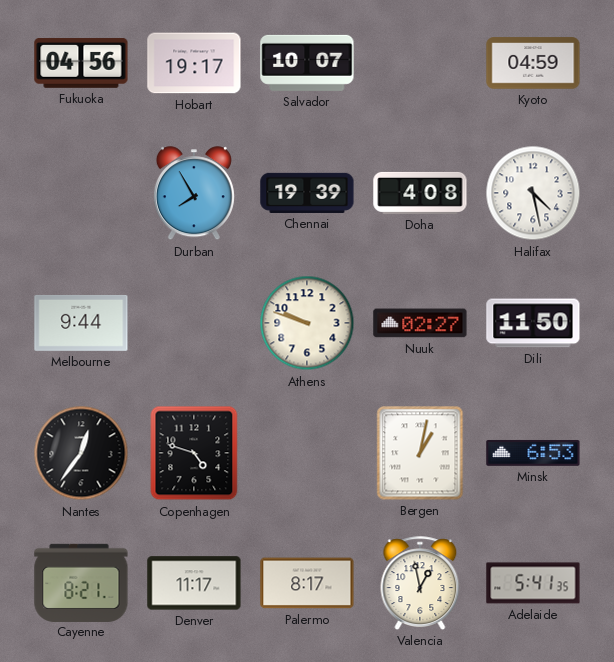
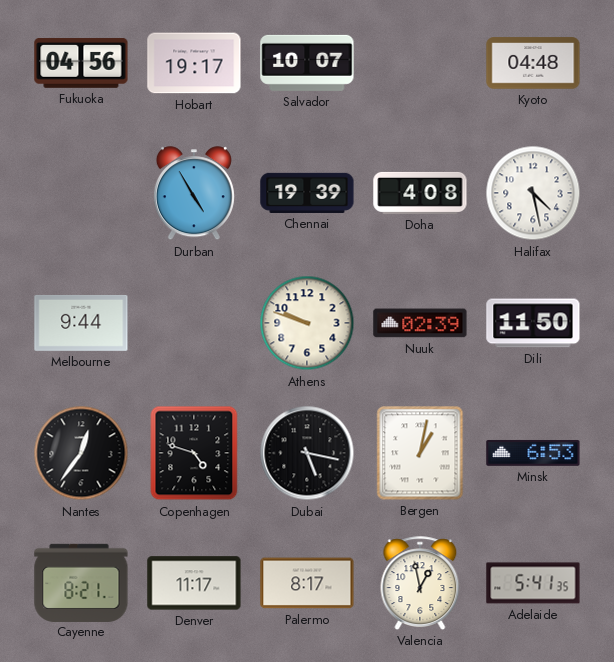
Kyoto: 04:59 -> 04:48
Durban: 7:55 -> 4:55
Nuuk: 02:27 -> 02:39
Dubai: none -> 5:17
